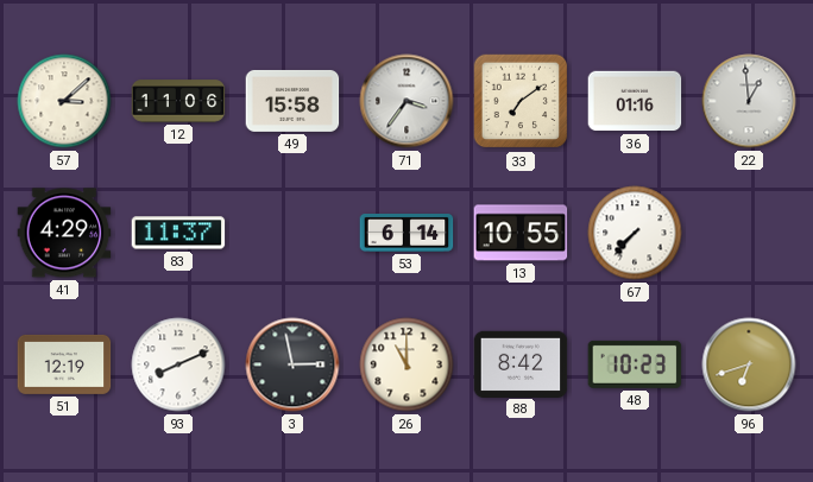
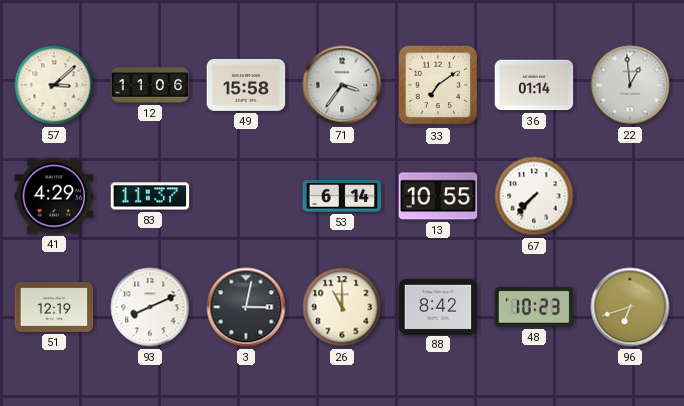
36: 01:16 -> 01:14
3: 2:58 -> 3:02
